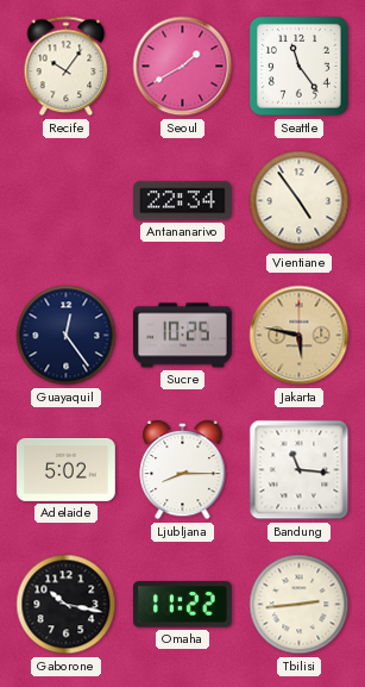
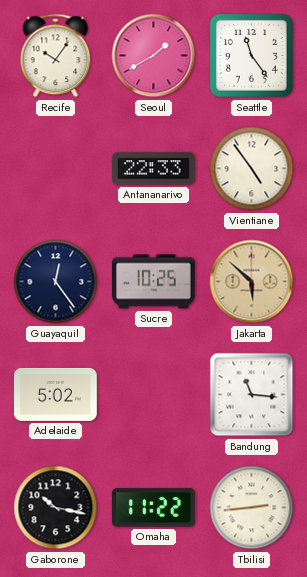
Antananarivo: 22:34 -> 22:33
Jakarta: 5:47 -> 5:52
Ljubljana: 8:15 -> none
